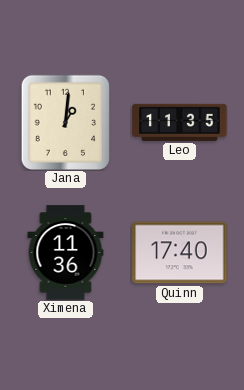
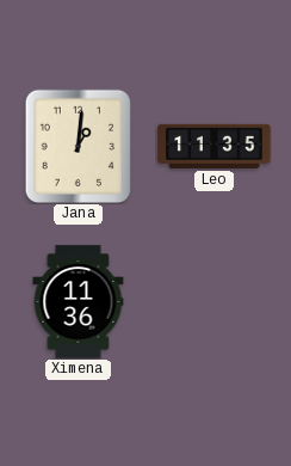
Quinn: 17:40 -> none
